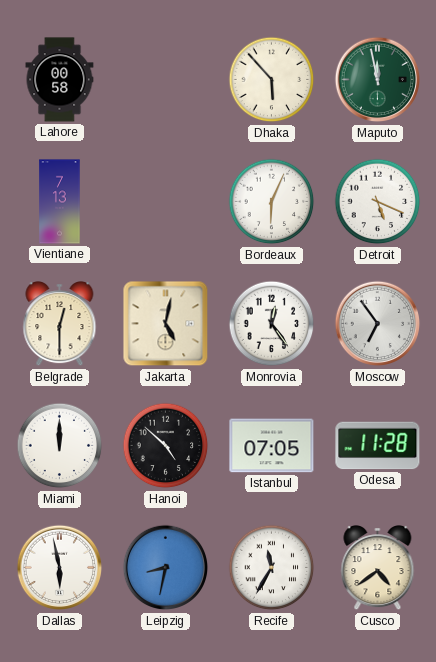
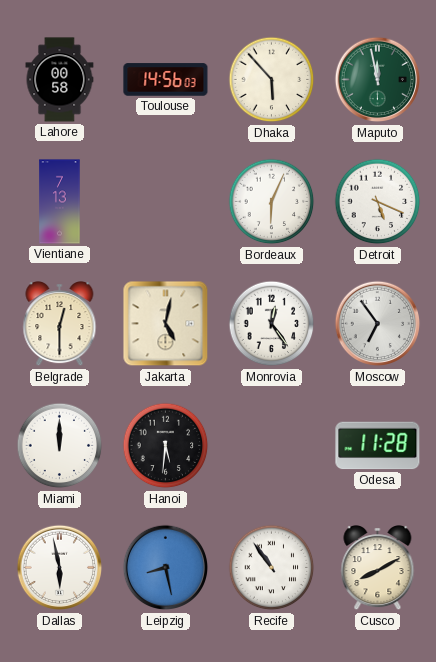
Toulouse: none -> 14:56
Hanoi: 4:52 -> 5:31
Istanbul: 07:05 -> none
Leipzig: 8:32 -> 8:28
Recife: 11:35 -> 10:54
Cusco: 4:39 -> 8:10
